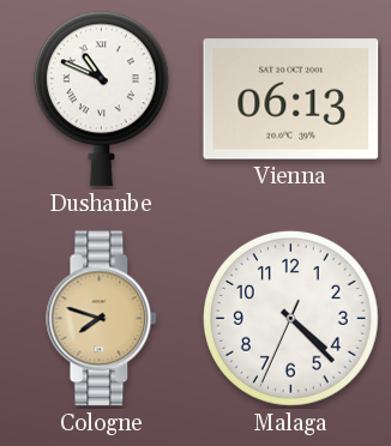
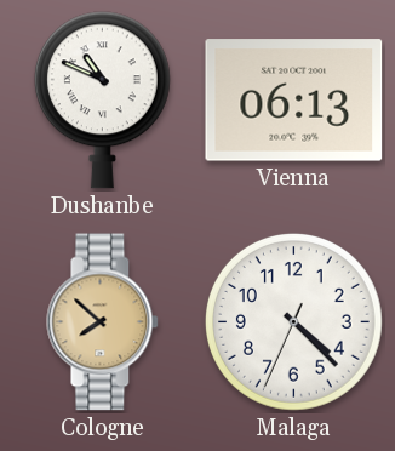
Cologne: 7:48 -> 7:52
